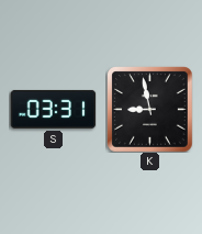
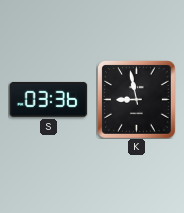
S: 03:31 -> 03:36
